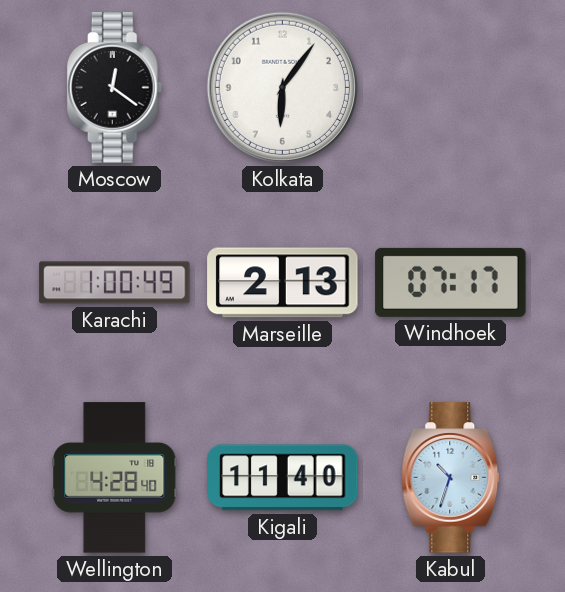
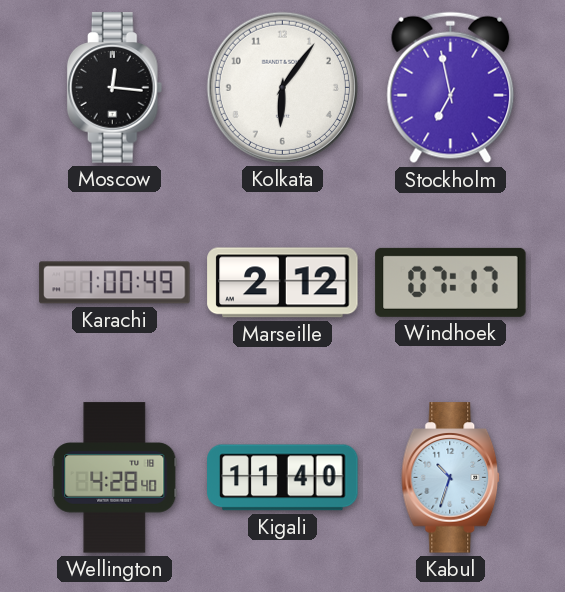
Moscow: 12:21 -> 12:16
Stockholm: none -> 6:58
Marseille: 2:13 -> 2:12
